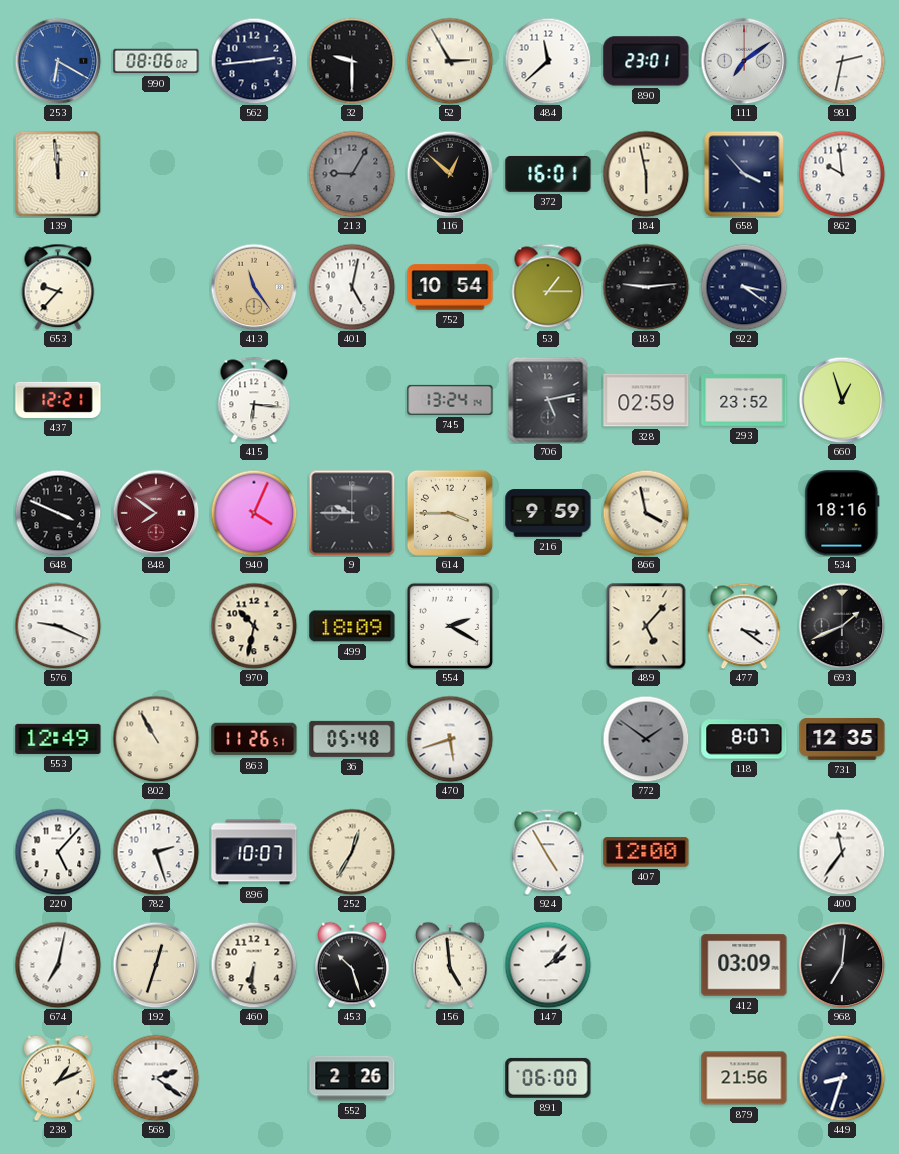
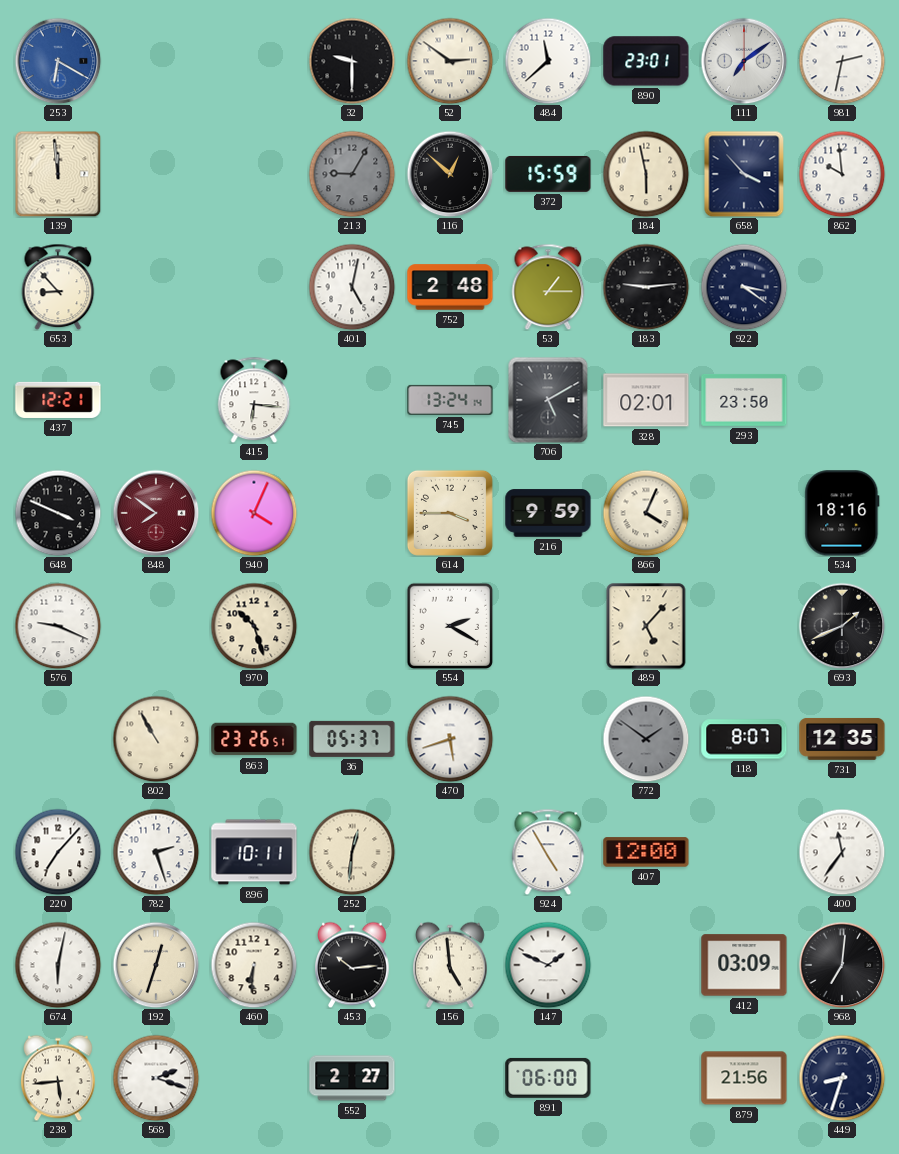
990: 08:06 -> none
562: 2:44 -> none
52: 2:55 -> 2:51
372: 16:01 -> 15:59
653: 9:37 -> 8:53
413: 11:24 -> none
752: 10:54 -> 2:48
706: 5:13 -> 5:10
328: 02:59 -> 02:01
293: 23:52 -> 23:50
660: 12:57 -> none
9: 9:45 -> none
866: 3:58 -> 4:04
970: 10:32 -> 10:27
499: 18:09 -> none
477: 3:21 -> none
553: 12:49 -> none
863: 11:26 -> 23:26
36: 05:48 -> 05:37
220: 5:07 -> 7:07
896: 10:07 -> 10:11
252: 12:35 -> 12:31
674: 7:02 -> 6:02
453: 10:27 -> 10:14
147: 2:07 -> 1:49
238: 1:11 -> 5:44
568: 2:21 -> 2:18
552: 2:26 -> 2:27
